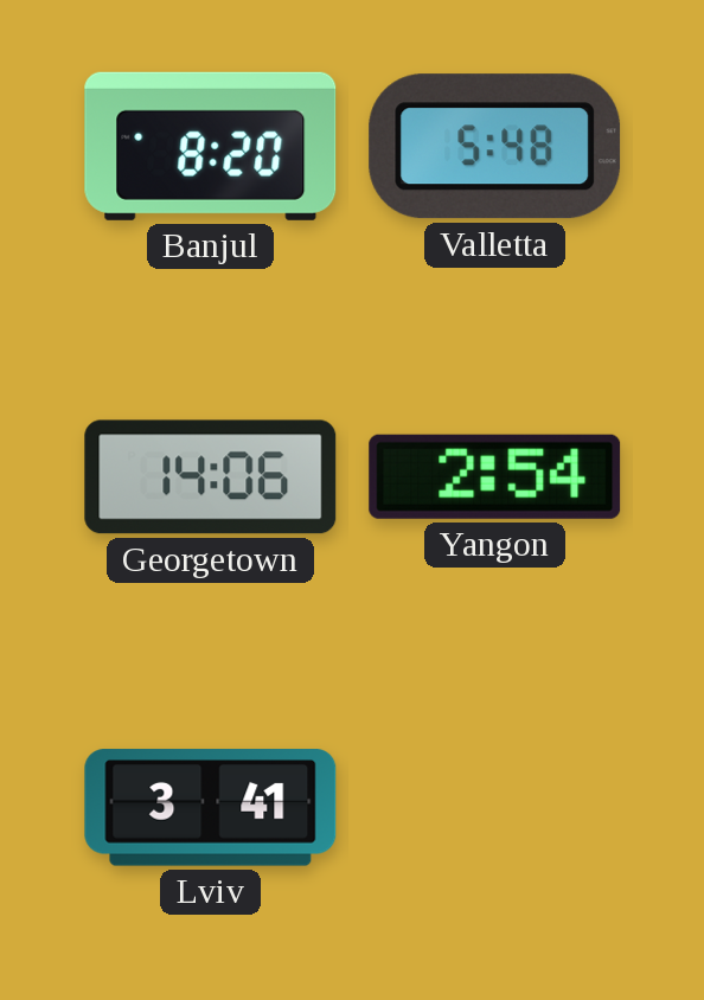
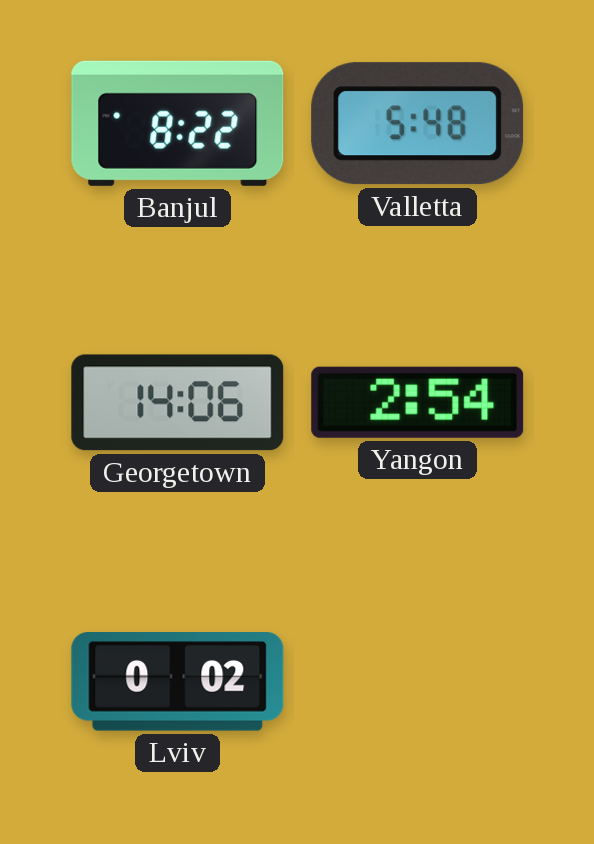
Banjul: 8:20 -> 8:22
Lviv: 3:41 -> 0:02
